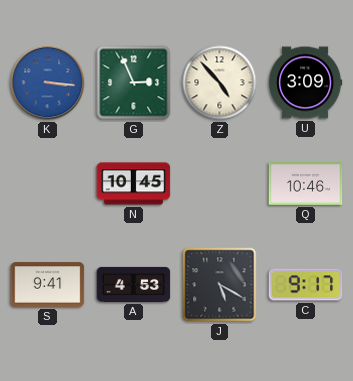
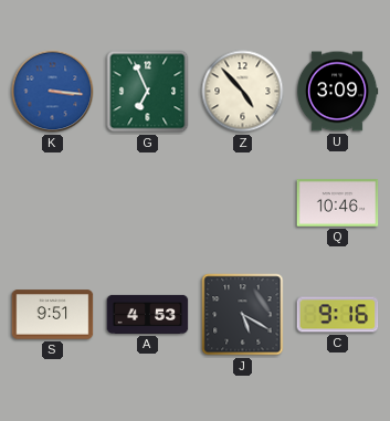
G: 2:56 -> 6:56
N: 10:45 -> none
S: 9:41 -> 9:51
C: 9:17 -> 9:16
